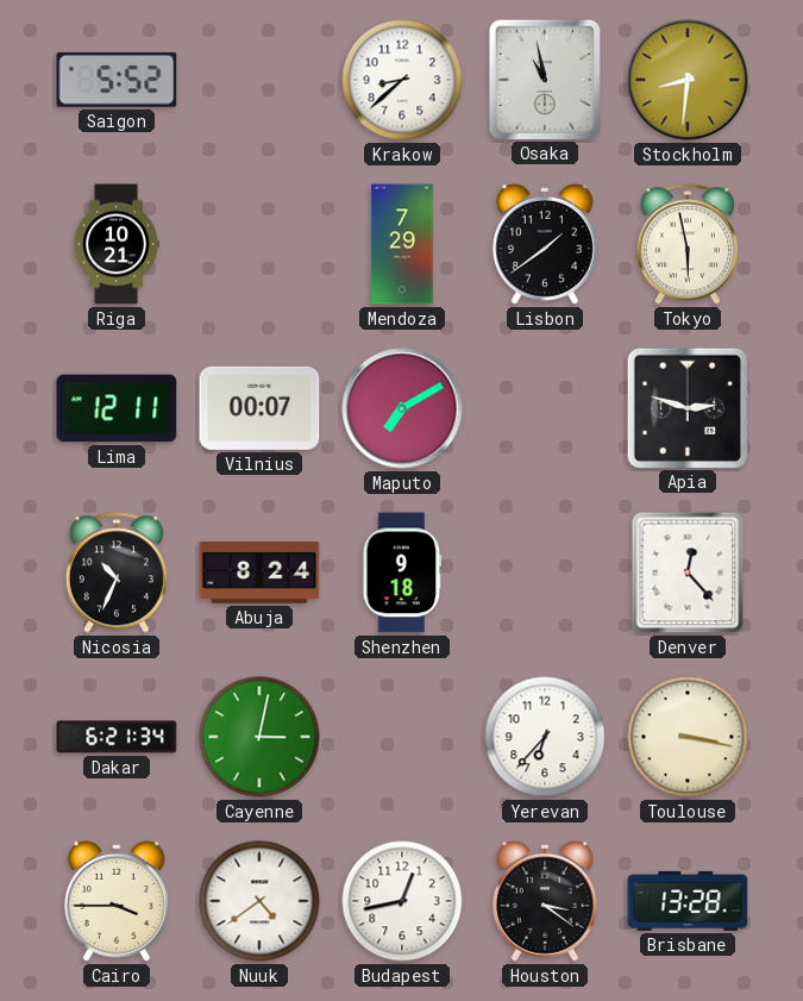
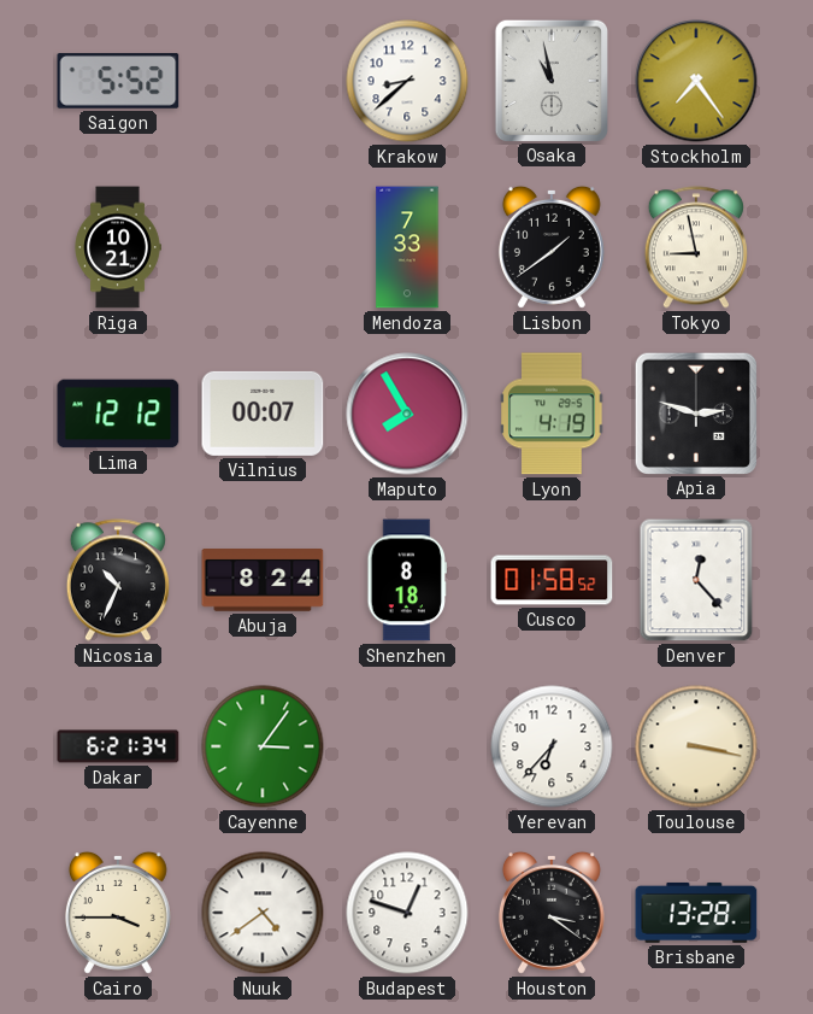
Stockholm: 8:31 -> 7:24
Mendoza: 7:29 -> 7:33
Tokyo: 5:58 -> 8:58
Lima: 12:11 -> 12:12
Maputo: 7:10 -> 7:55
Lyon: none -> 4:19
Shenzhen: 9:18 -> 8:18
Cusco: none -> 01:58
Cayenne: 3:02 -> 3:06
Budapest: 12:43 -> 12:48
